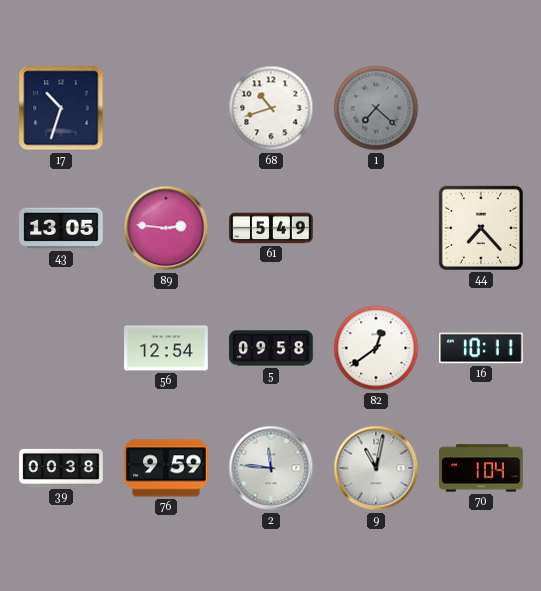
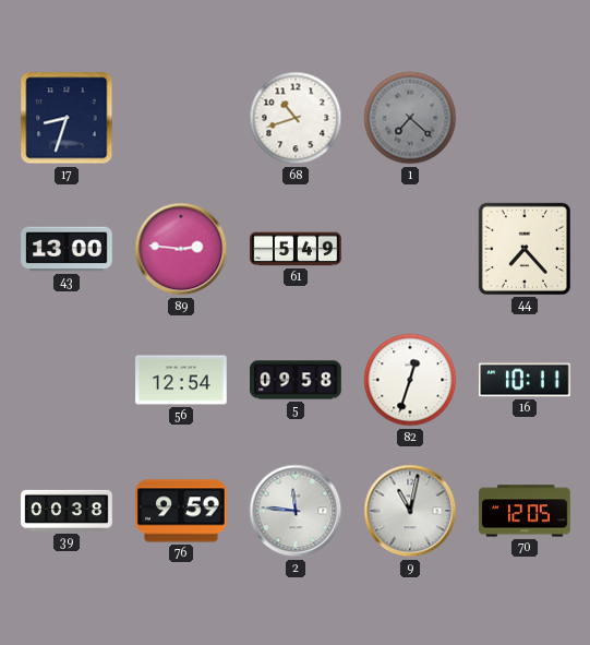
17: 10:33 -> 8:33
43: 13:05 -> 13:00
82: 12:39 -> 12:33
70: 1:04 -> 12:05
